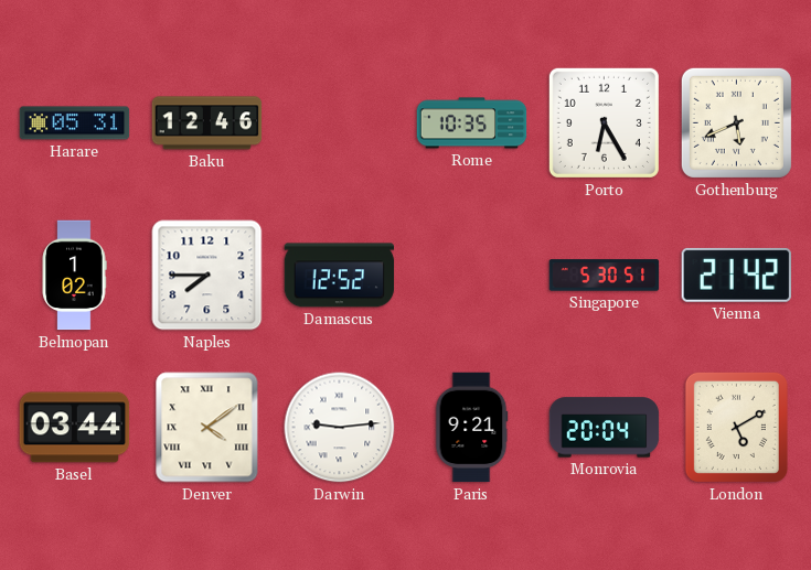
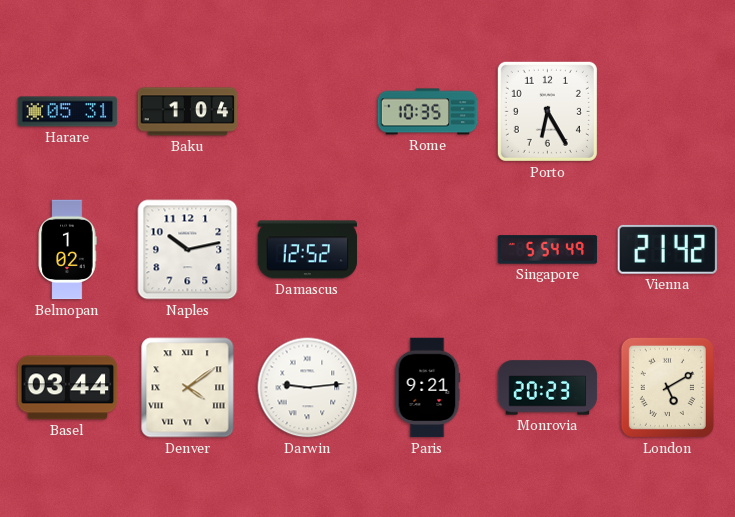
Baku: 12:46 -> 1:04
Gothenburg: 5:41 -> none
Naples: 7:45 -> 10:13
Singapore: 5:30 -> 5:54
Monrovia: 20:04 -> 20:23
